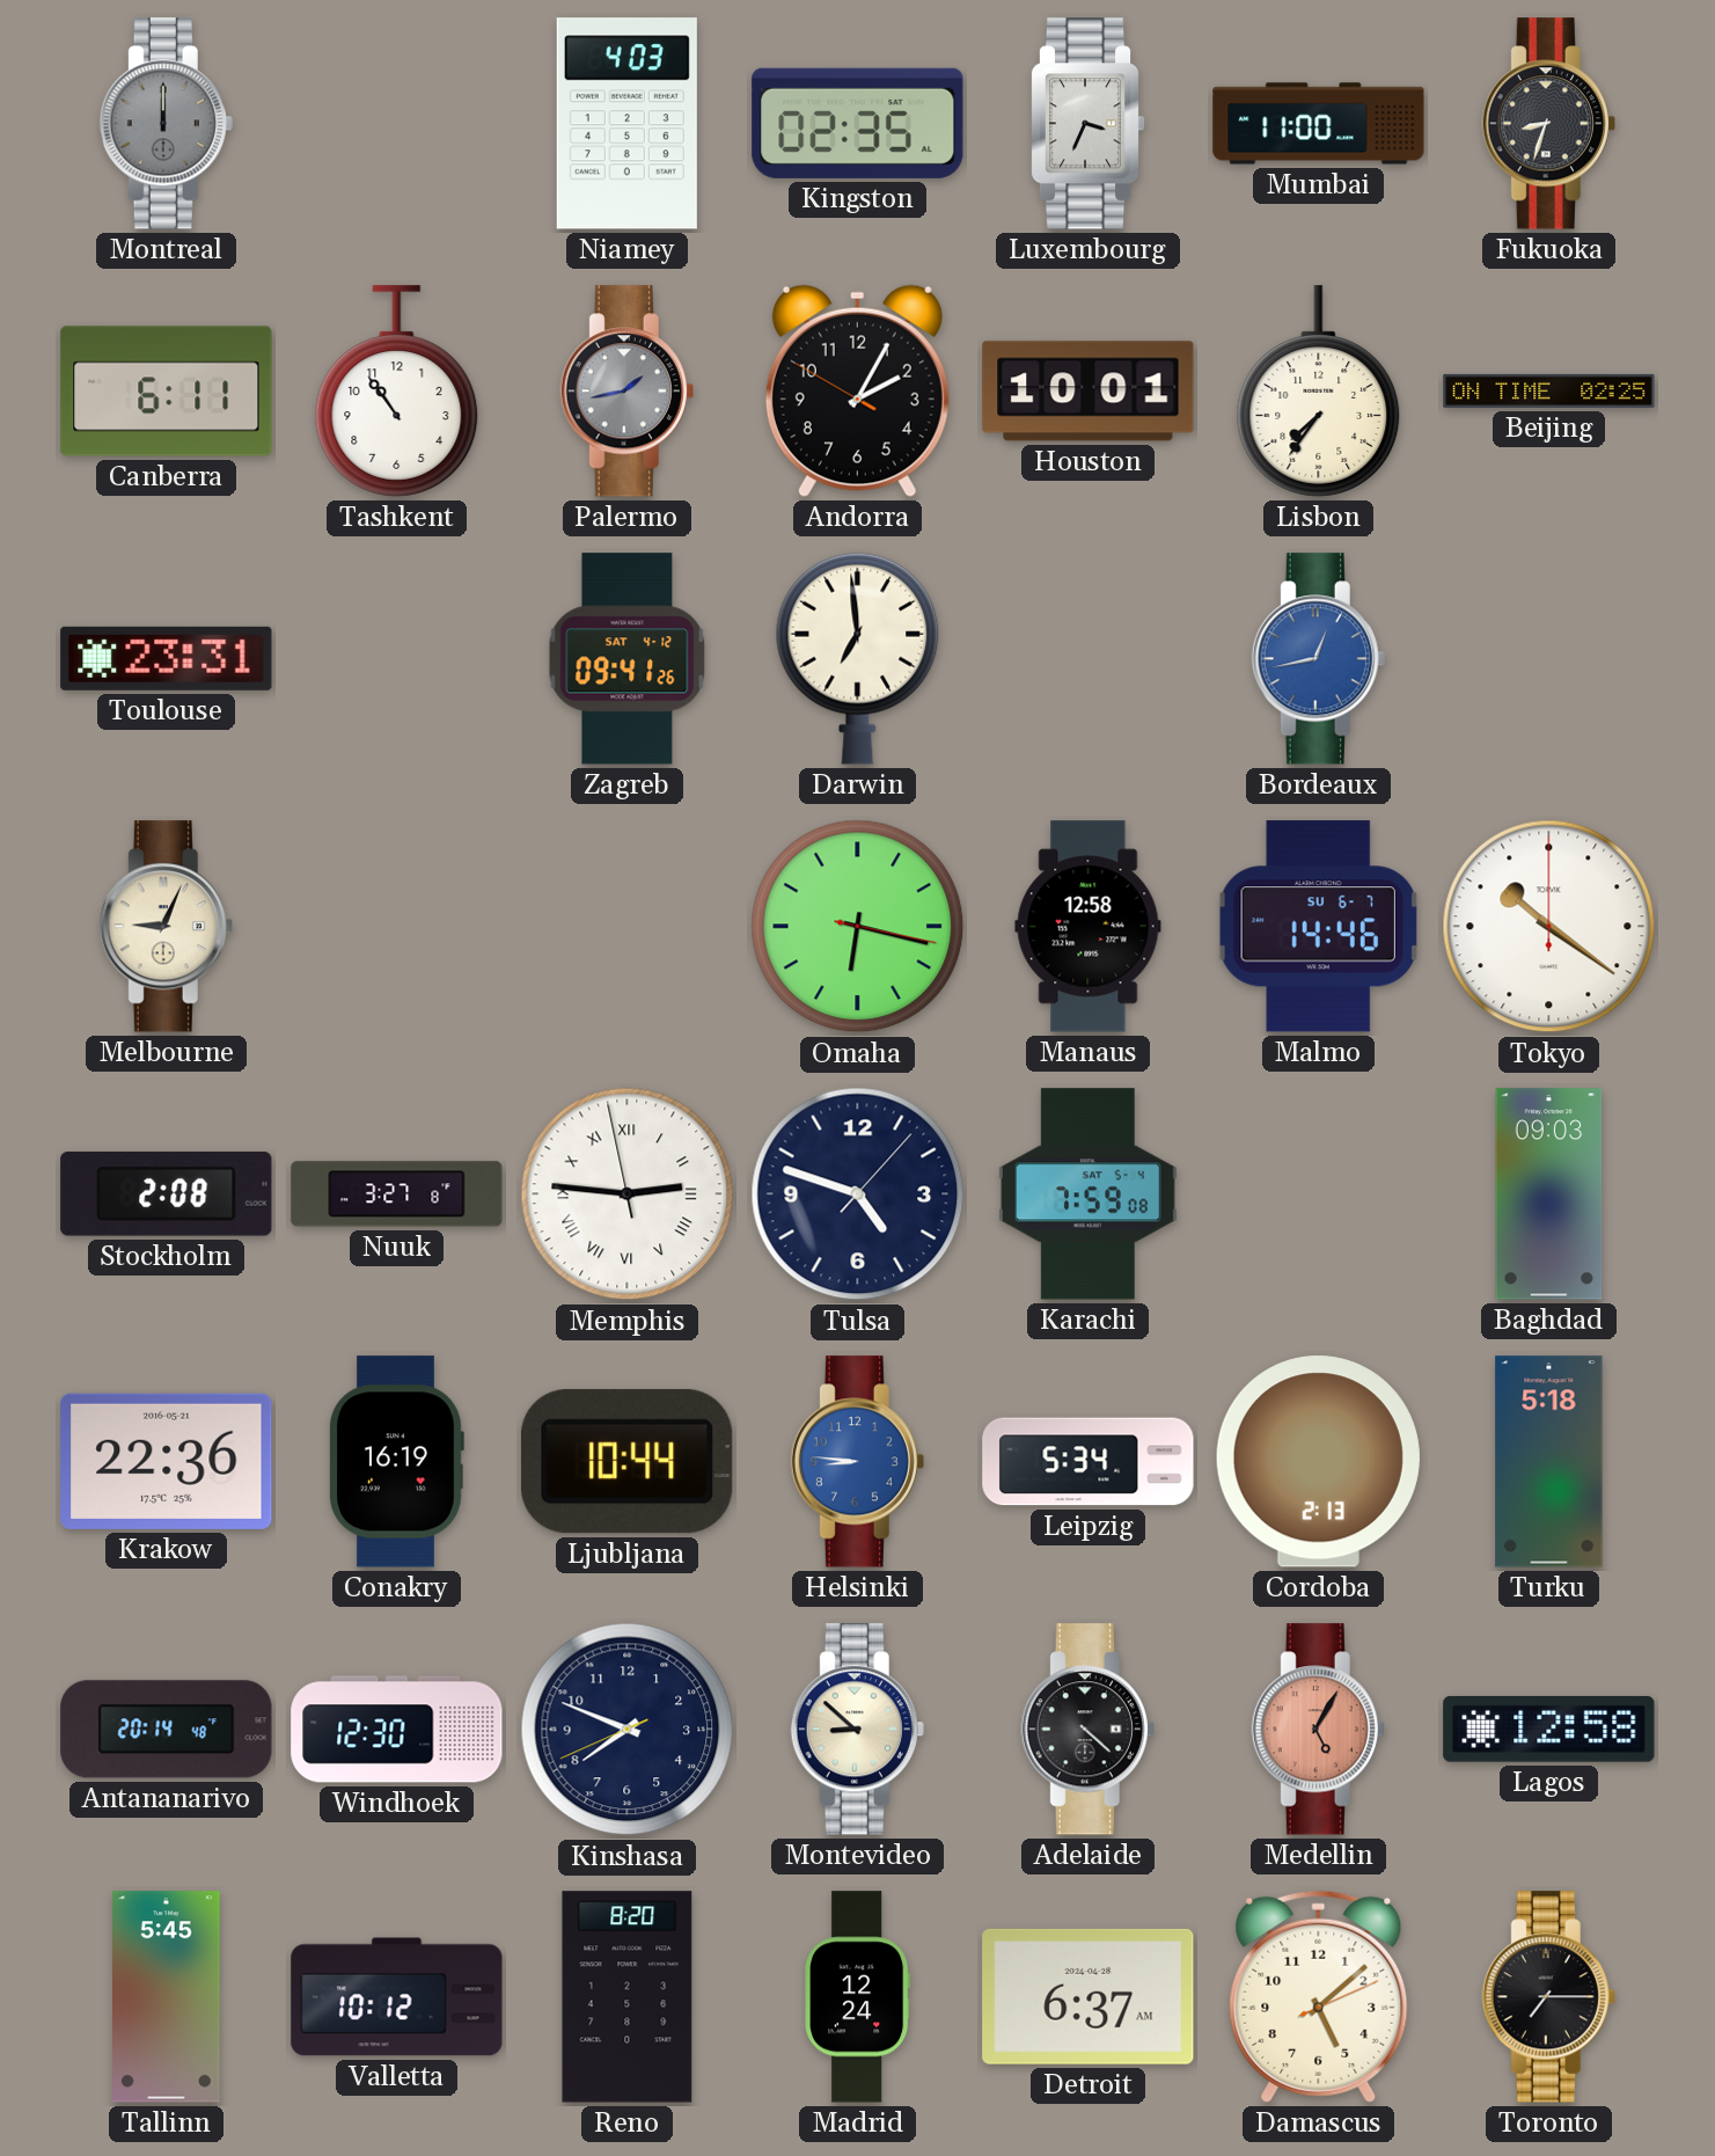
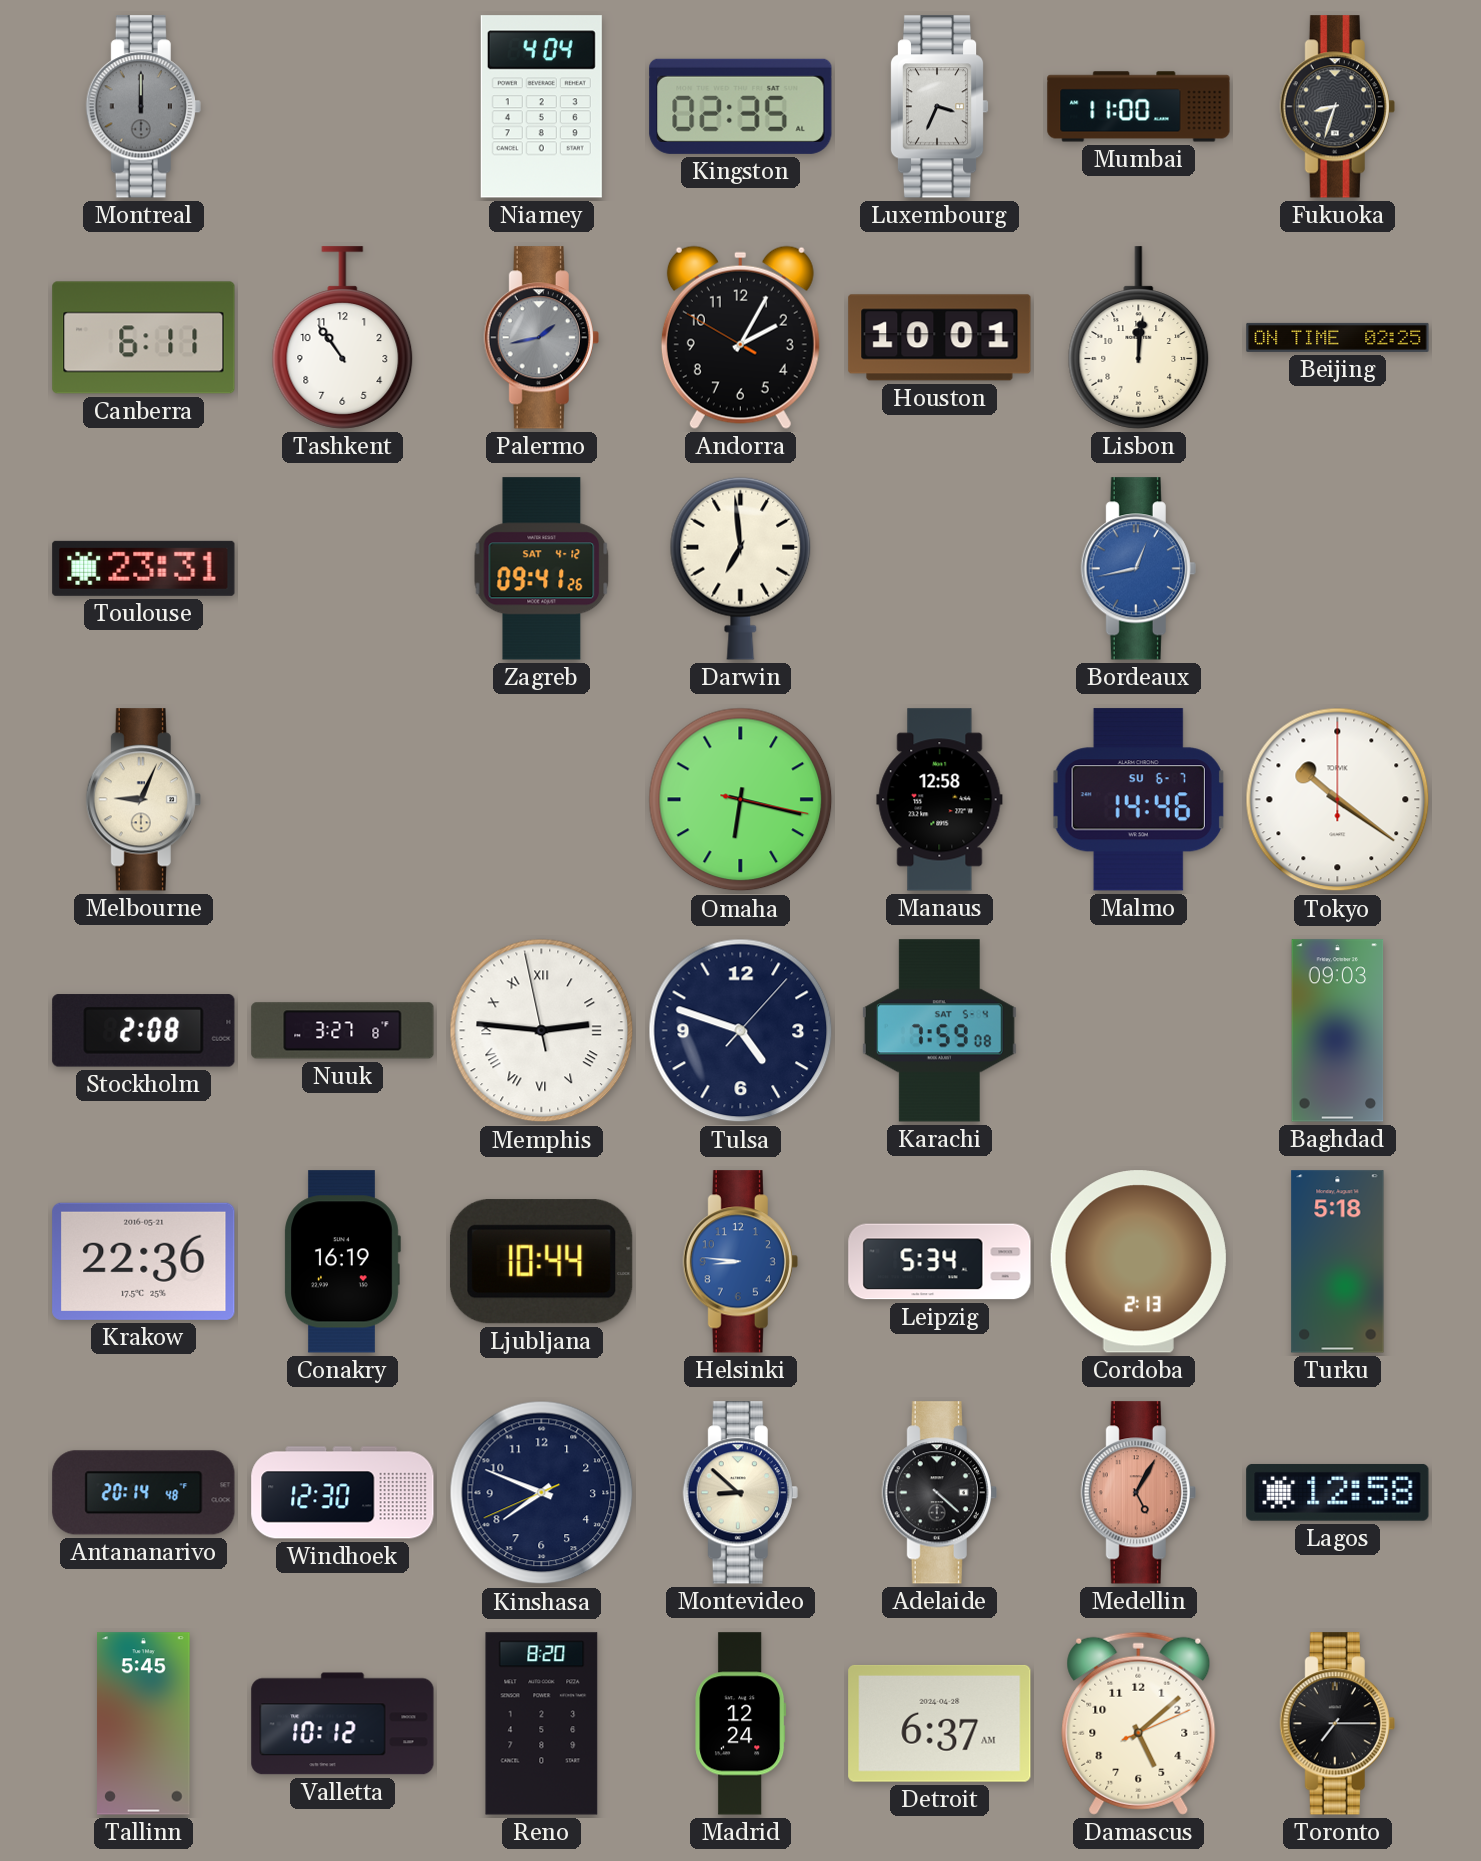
Niamey: 4:03 -> 4:04
Lisbon: 7:36 -> 12:01
